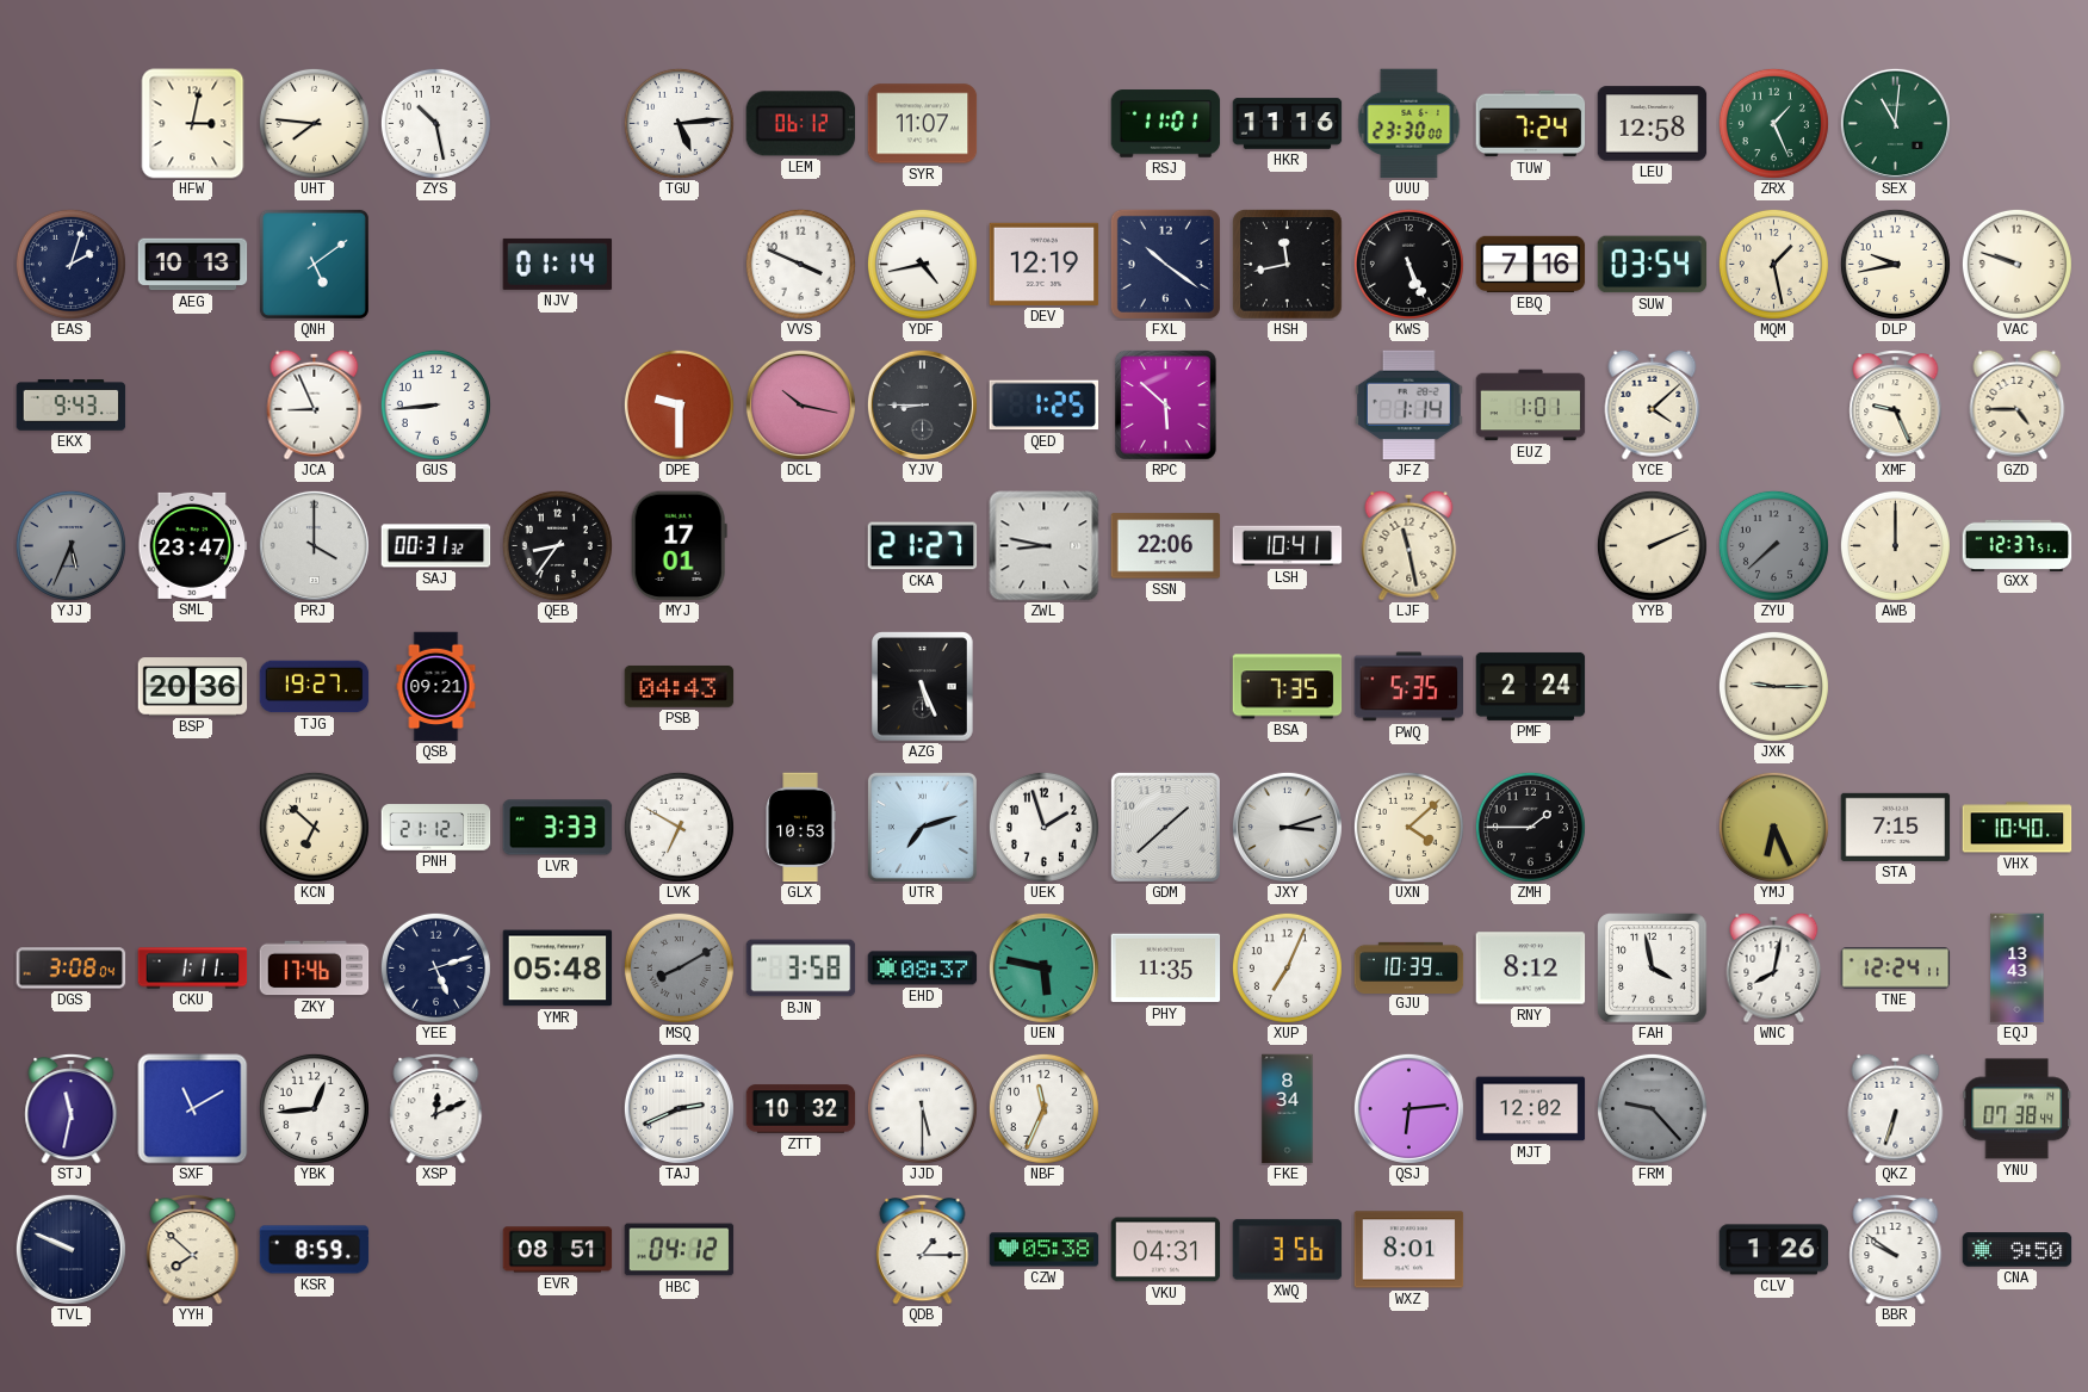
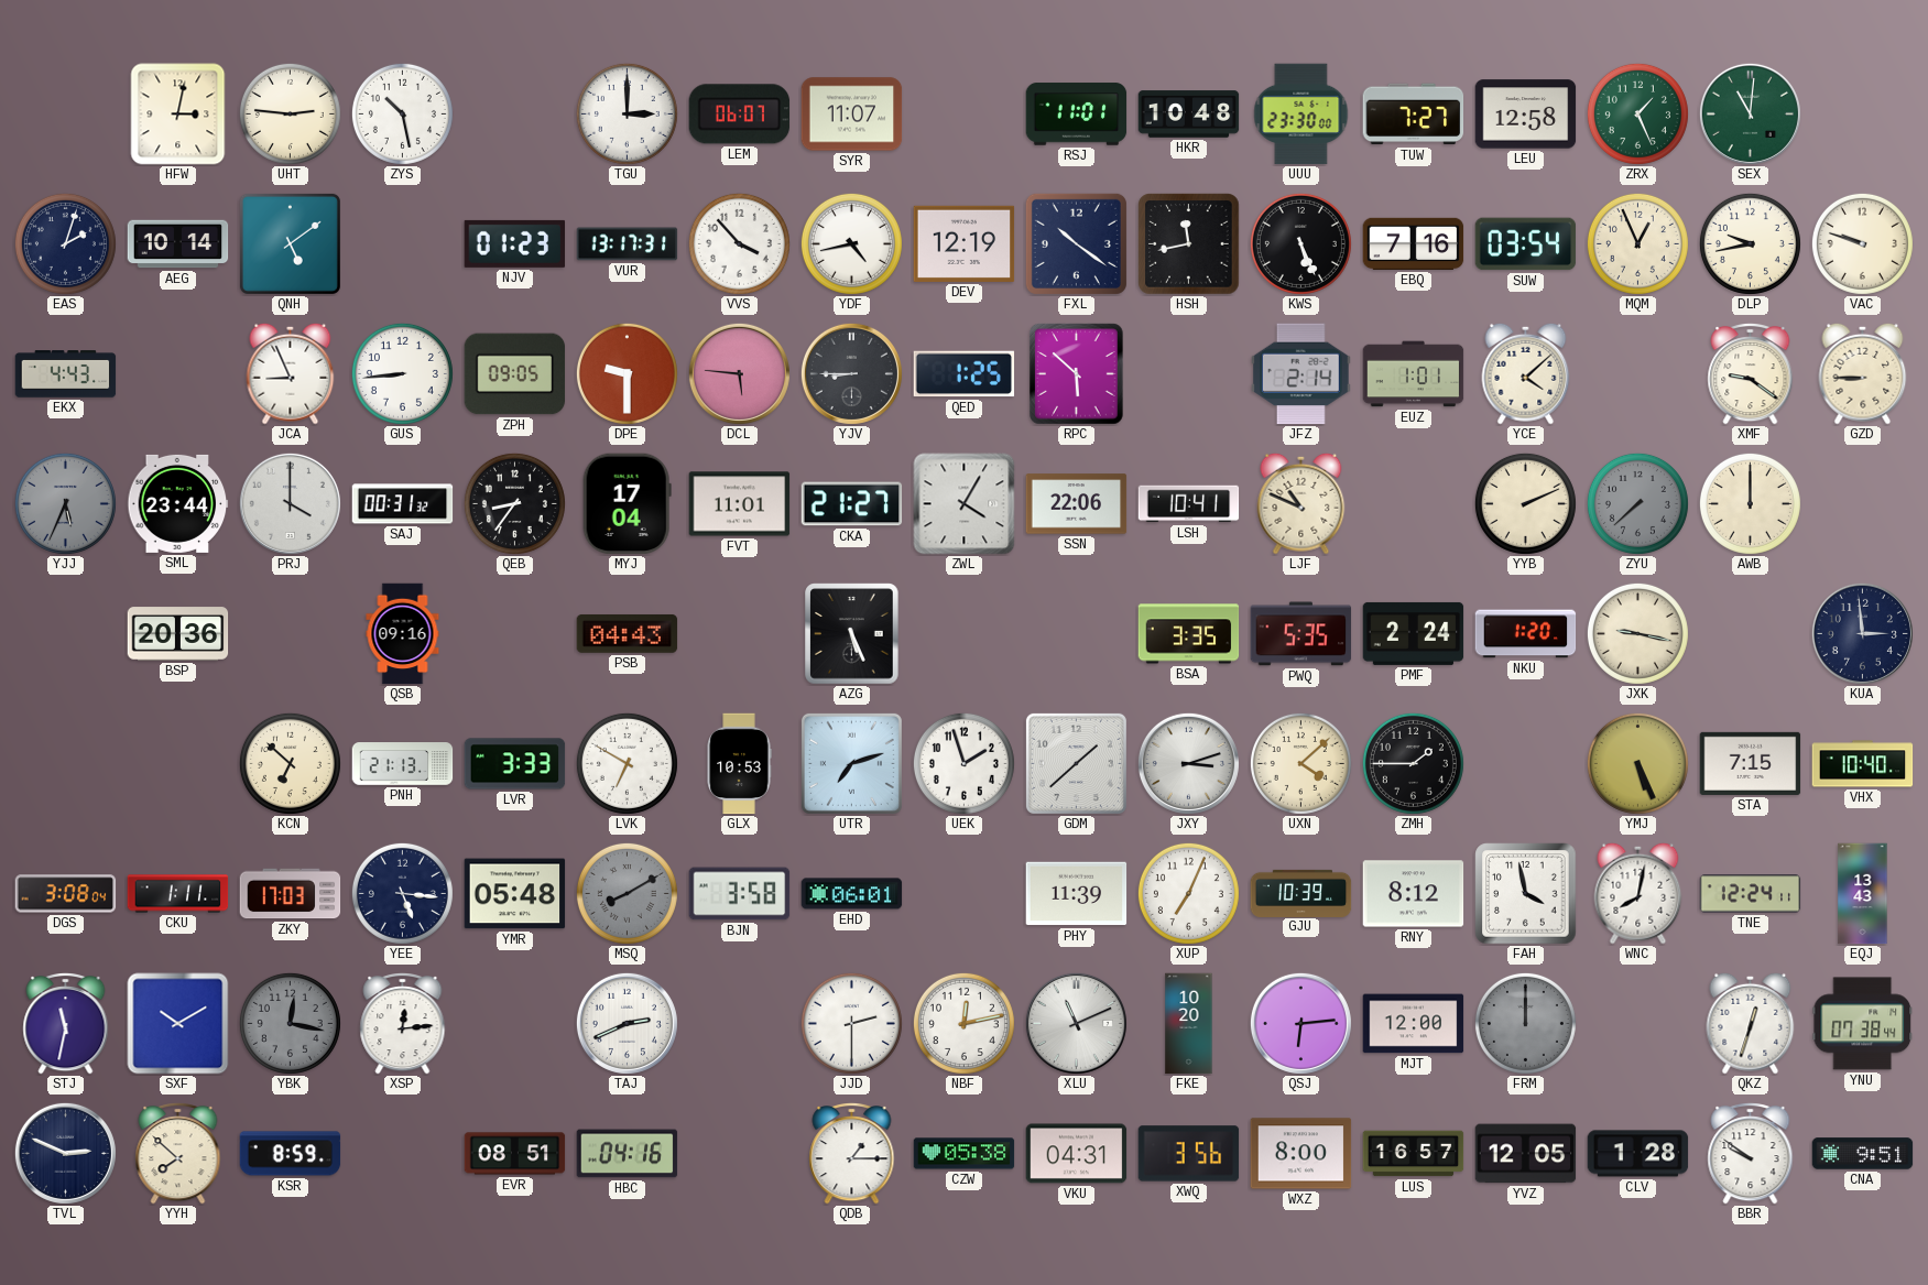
UHT: 7:46 -> 2:46
TGU: 5:14 -> 3:00
LEM: 06:12 -> 06:07
HKR: 11:16 -> 10:48
TUW: 7:24 -> 7:27
AEG: 10:13 -> 10:14
NJV: 01:14 -> 01:23
VUR: none -> 13:17
VVS: 3:49 -> 3:53
MQM: 1:28 -> 12:56
EKX: 9:43 -> 4:43
ZPH: none -> 09:05
DCL: 10:17 -> 5:46
JFZ: 1:14 -> 2:14
XMF: 9:26 -> 9:21
GZD: 4:45 -> 8:45
SML: 23:47 -> 23:44
MYJ: 17:01 -> 17:04
FVT: none -> 11:01
ZWL: 8:47 -> 4:05
LJF: 11:28 -> 10:49
GXX: 12:37 -> none
TJG: 19:27 -> none
QSB: 09:21 -> 09:16
BSA: 7:35 -> 3:35
NKU: none -> 1:20
JXK: 9:15 -> 9:17
KUA: none -> 2:59
PNH: 21:12 -> 21:13
YMJ: 6:26 -> 5:26
ZKY: 17:46 -> 17:03
YEE: 5:12 -> 5:16
EHD: 08:37 -> 06:01
UEN: 5:47 -> none
PHY: 11:35 -> 11:39
SXF: 11:10 -> 10:10
YBK: 12:44 -> 12:17
YBK dial: white -> grey
XSP: 12:11 -> 12:14
ZTT: 10:32 -> none
JJD: 5:30 -> 2:30
NBF: 11:34 -> 12:13
XLU: none -> 11:11
FKE: 8:34 -> 10:20
MJT: 12:02 -> 12:00
FRM: 9:23 -> 12:00
QKZ: 6:33 -> 12:33
TVL: 9:49 -> 2:49
HBC: 04:12 -> 04:16
WXZ: 8:01 -> 8:00
LUS: none -> 16:57
YVZ: none -> 12:05
CLV: 1:26 -> 1:28
CNA: 9:50 -> 9:51
